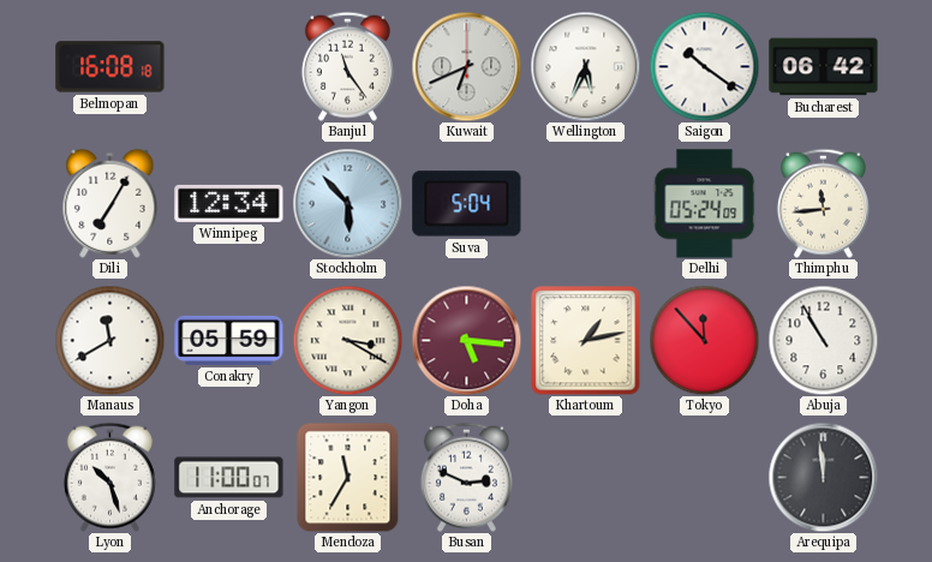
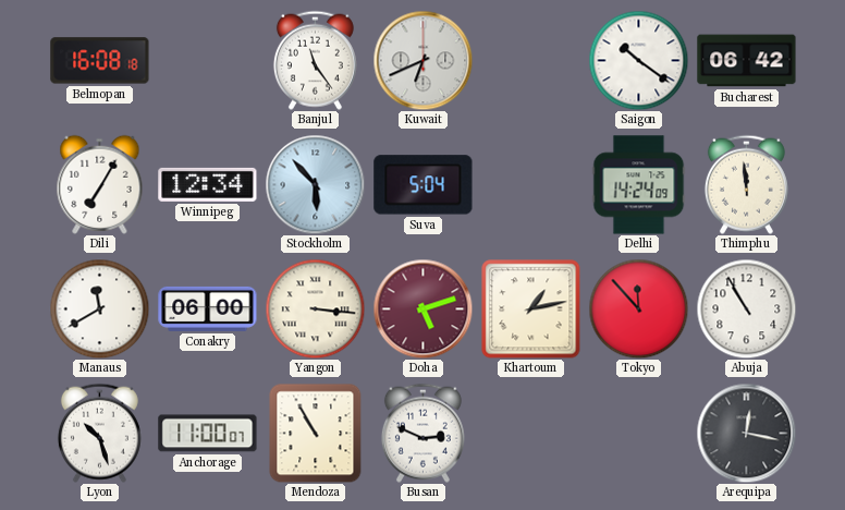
Wellington: 5:34 -> none
Delhi: 05:24 -> 14:24
Thimphu: 11:44 -> 11:59
Conakry: 05:59 -> 06:00
Yangon: 3:20 -> 3:16
Doha: 5:16 -> 5:12
Mendoza: 11:35 -> 10:55
Arequipa: 11:59 -> 12:17
